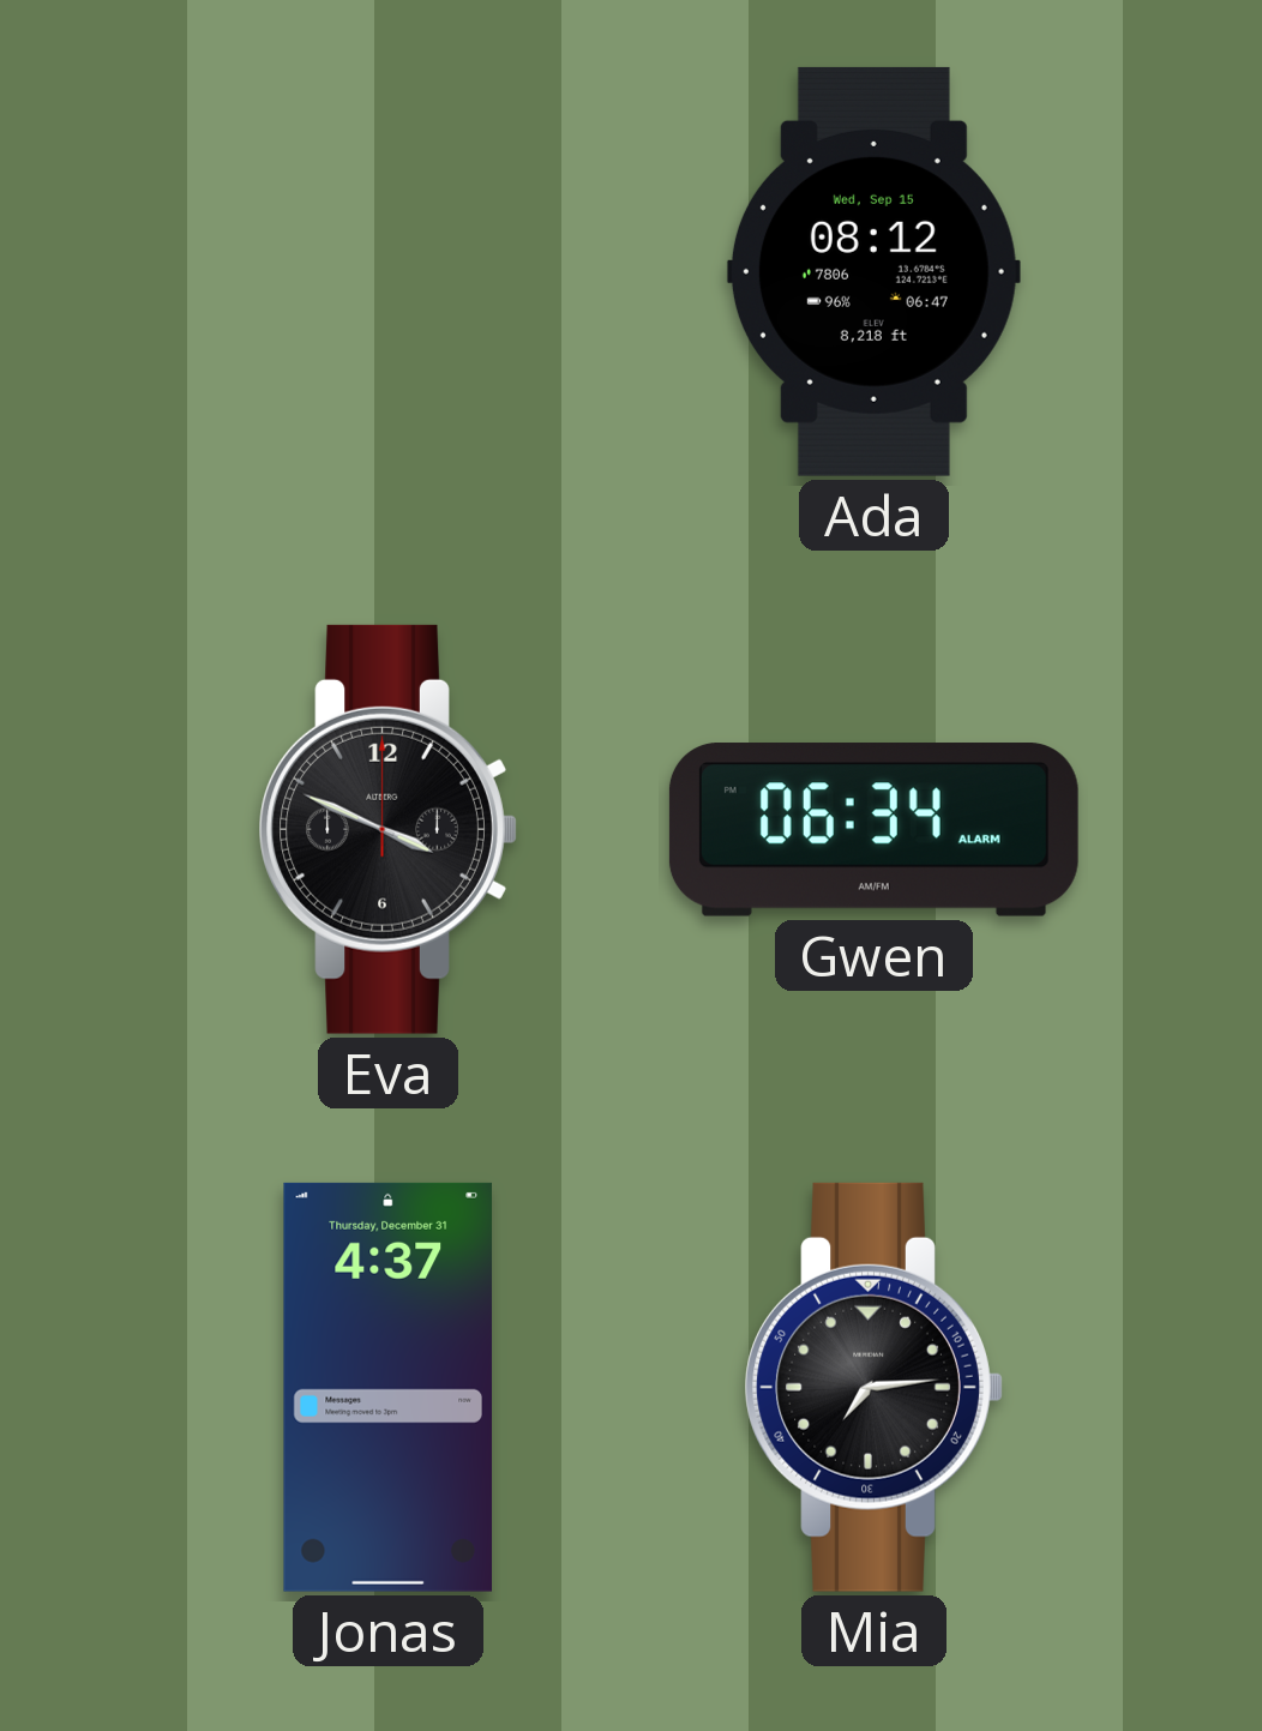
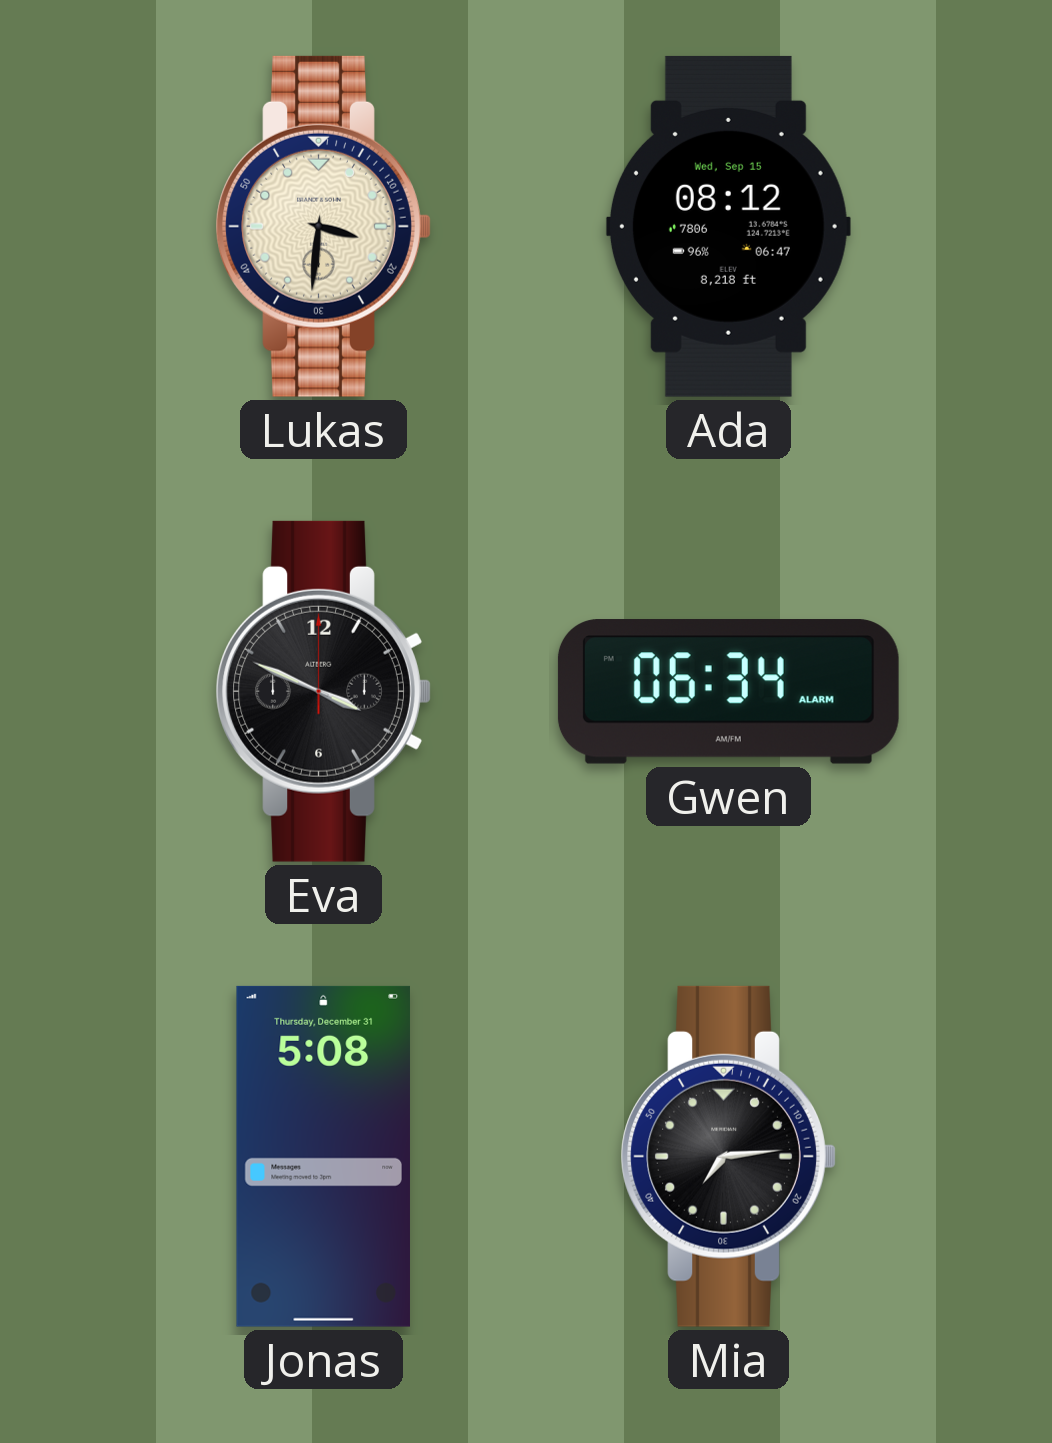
Lukas: none -> 3:31
Jonas: 4:37 -> 5:08
